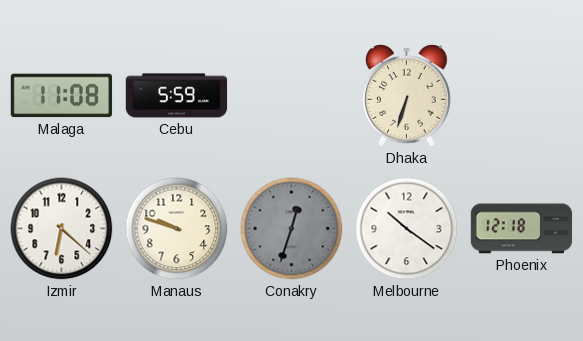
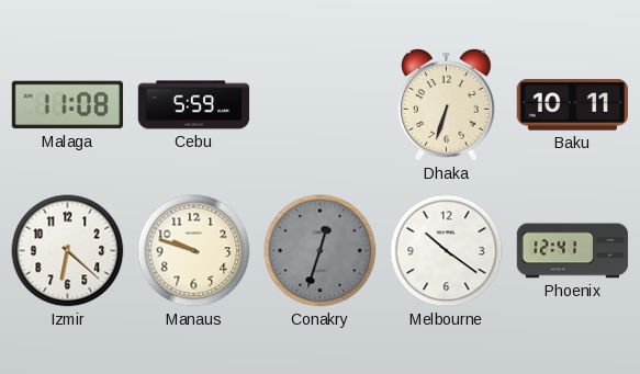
Baku: none -> 10:11
Phoenix: 12:18 -> 12:41
